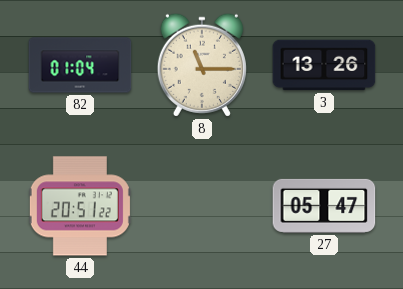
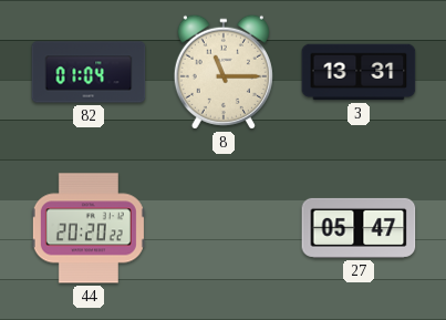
3: 13:26 -> 13:31
44: 20:51 -> 20:20
